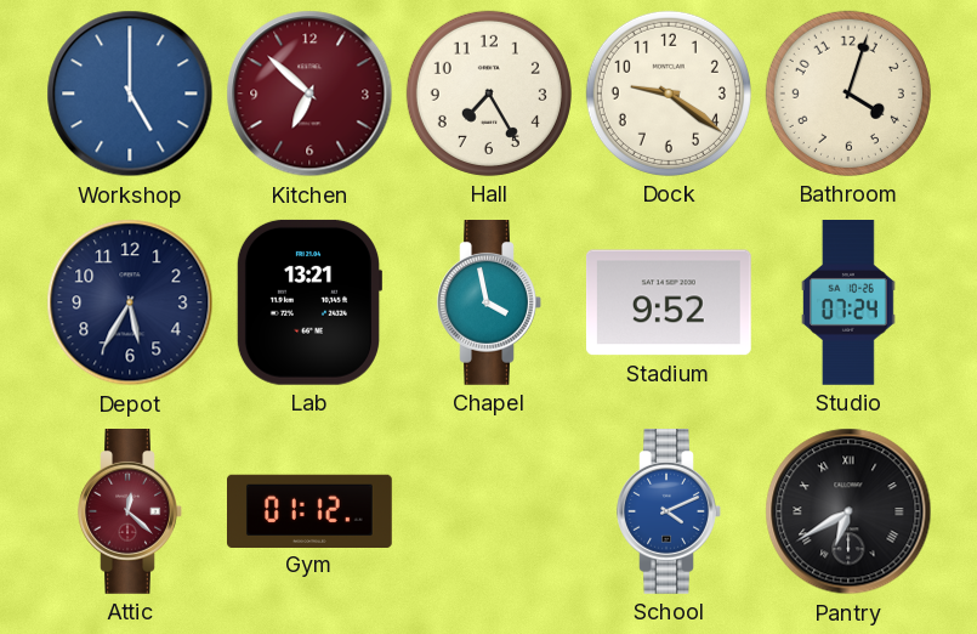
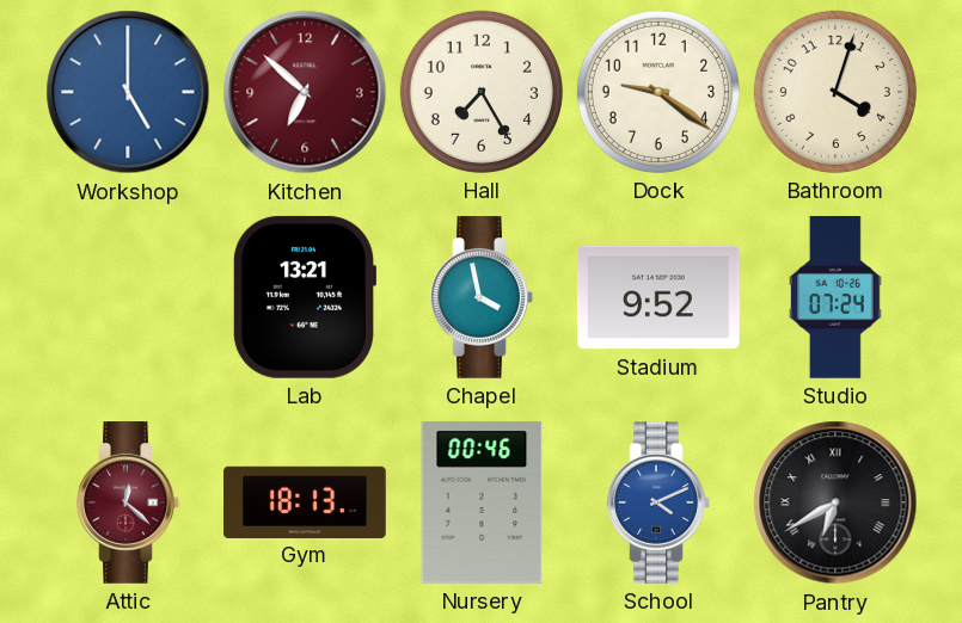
Depot: 5:35 -> none
Gym: 01:12 -> 18:13
Nursery: none -> 00:46
